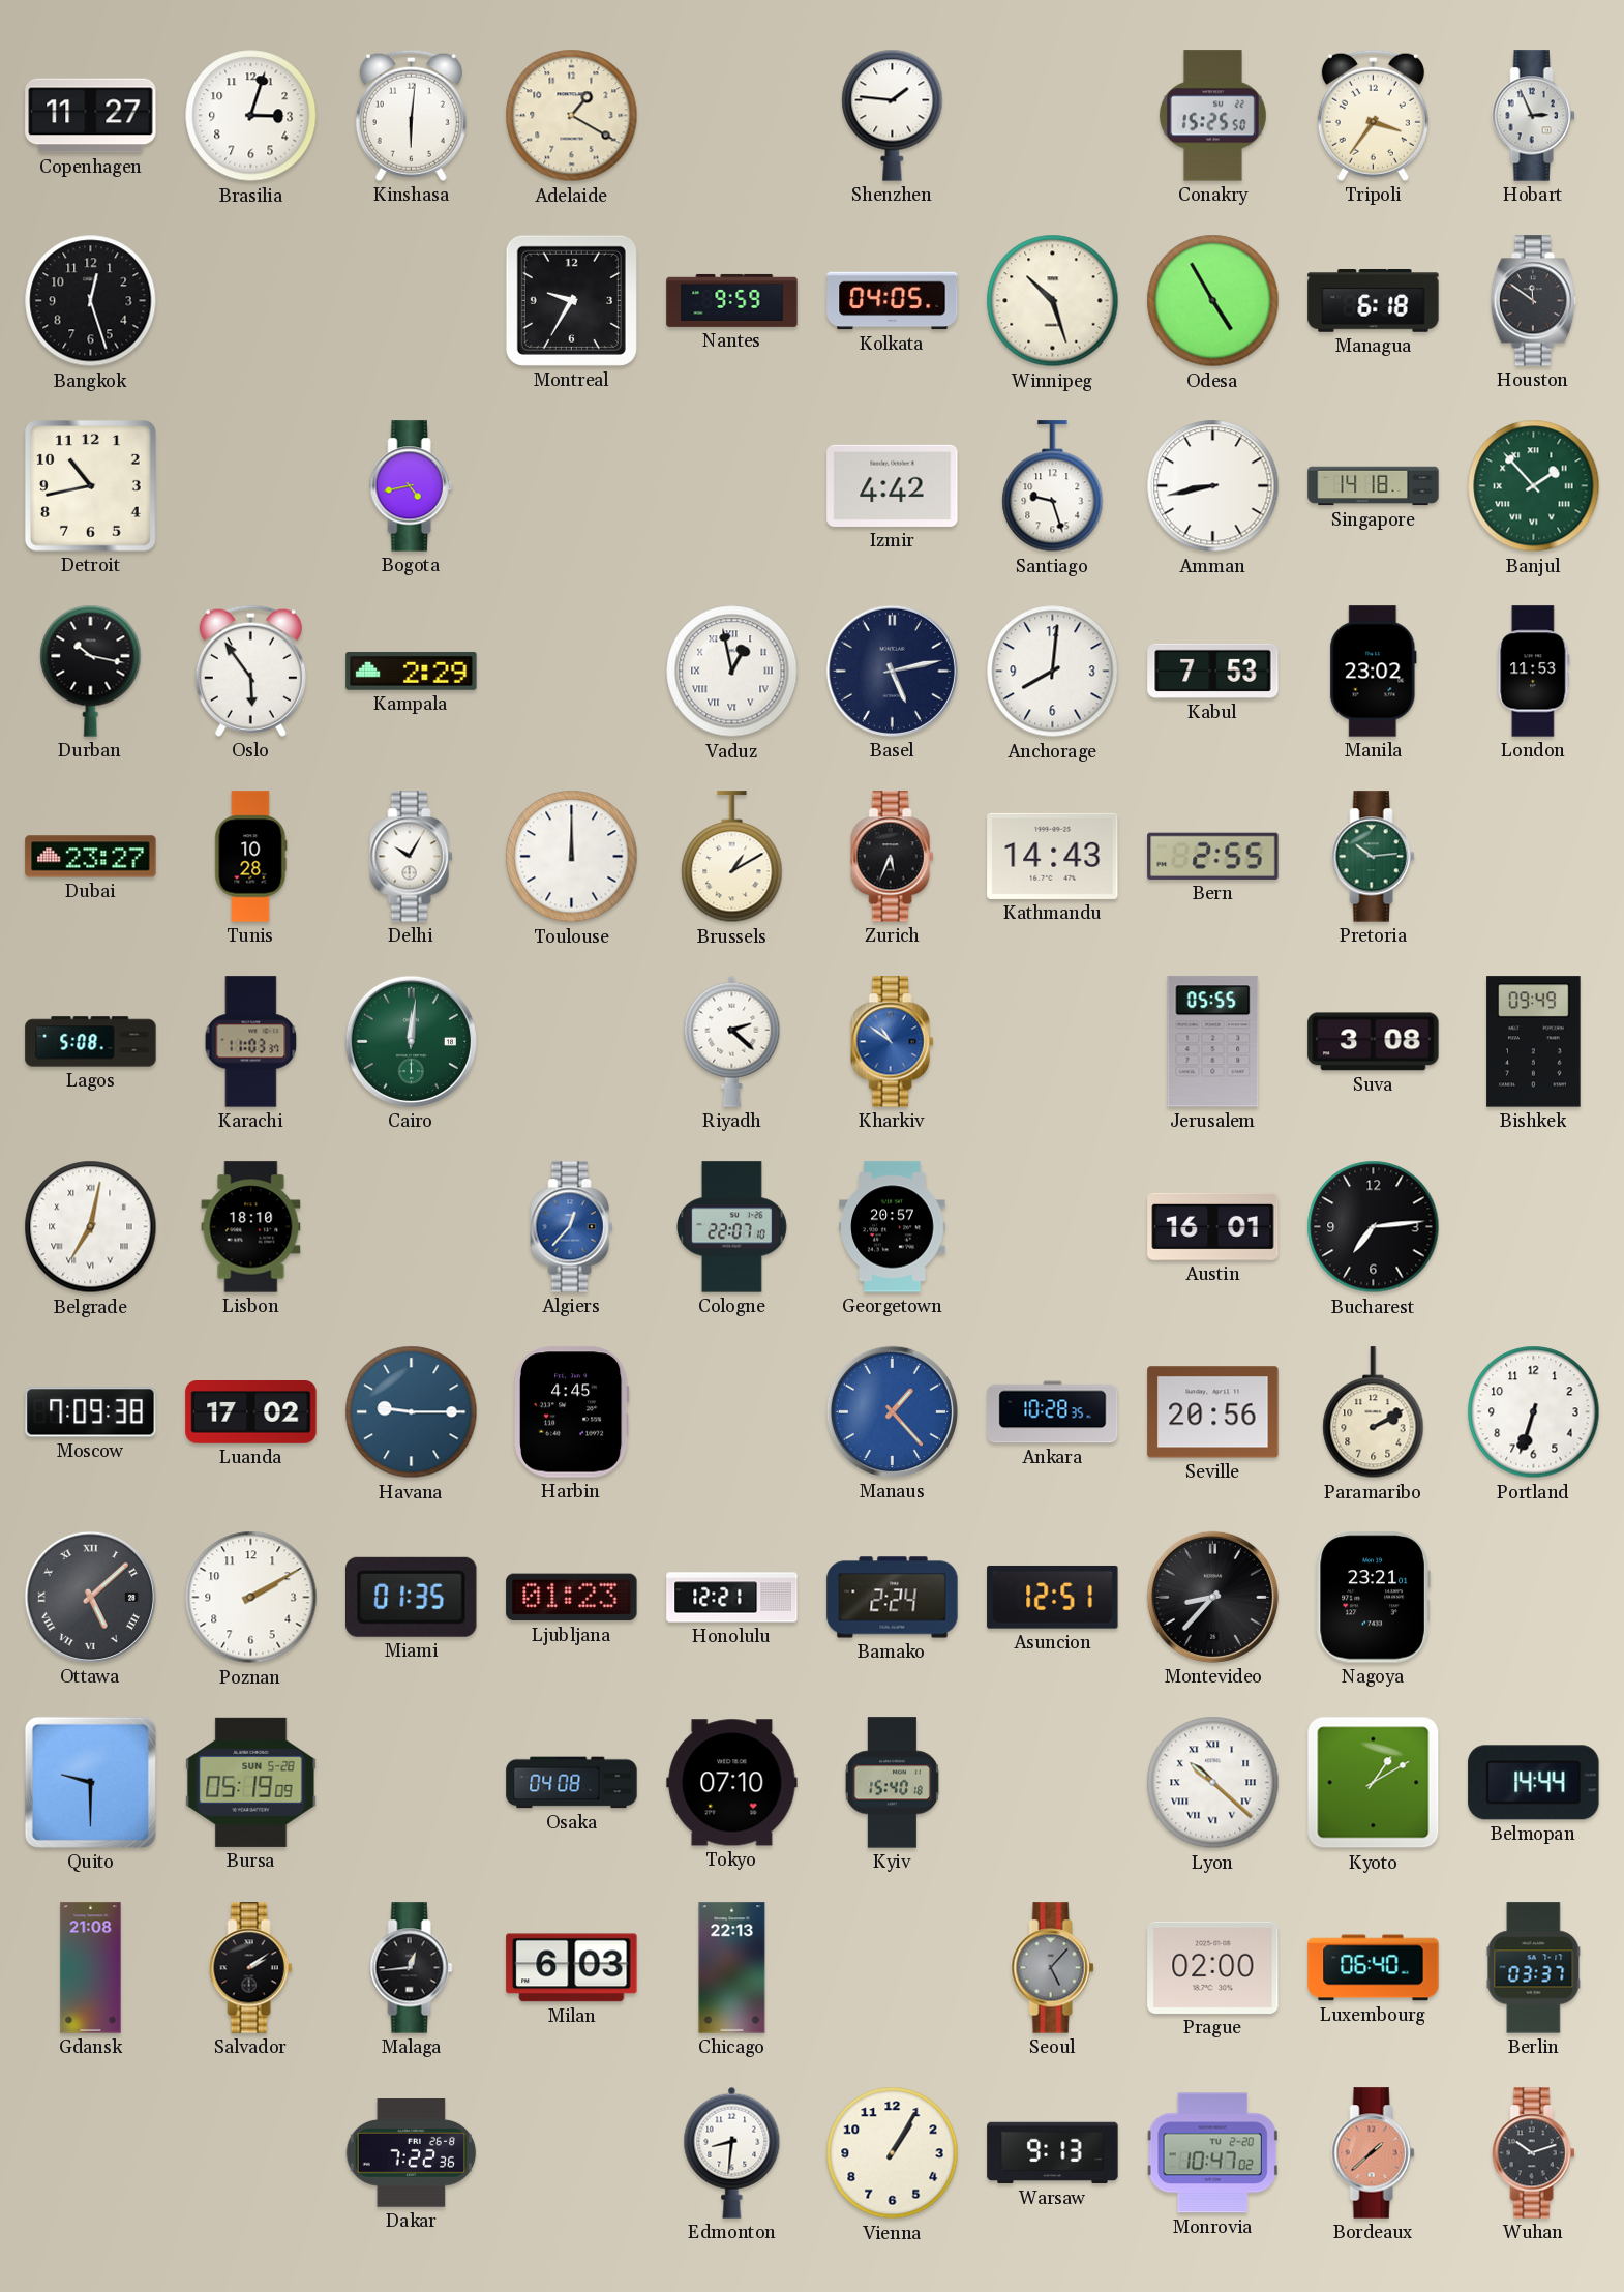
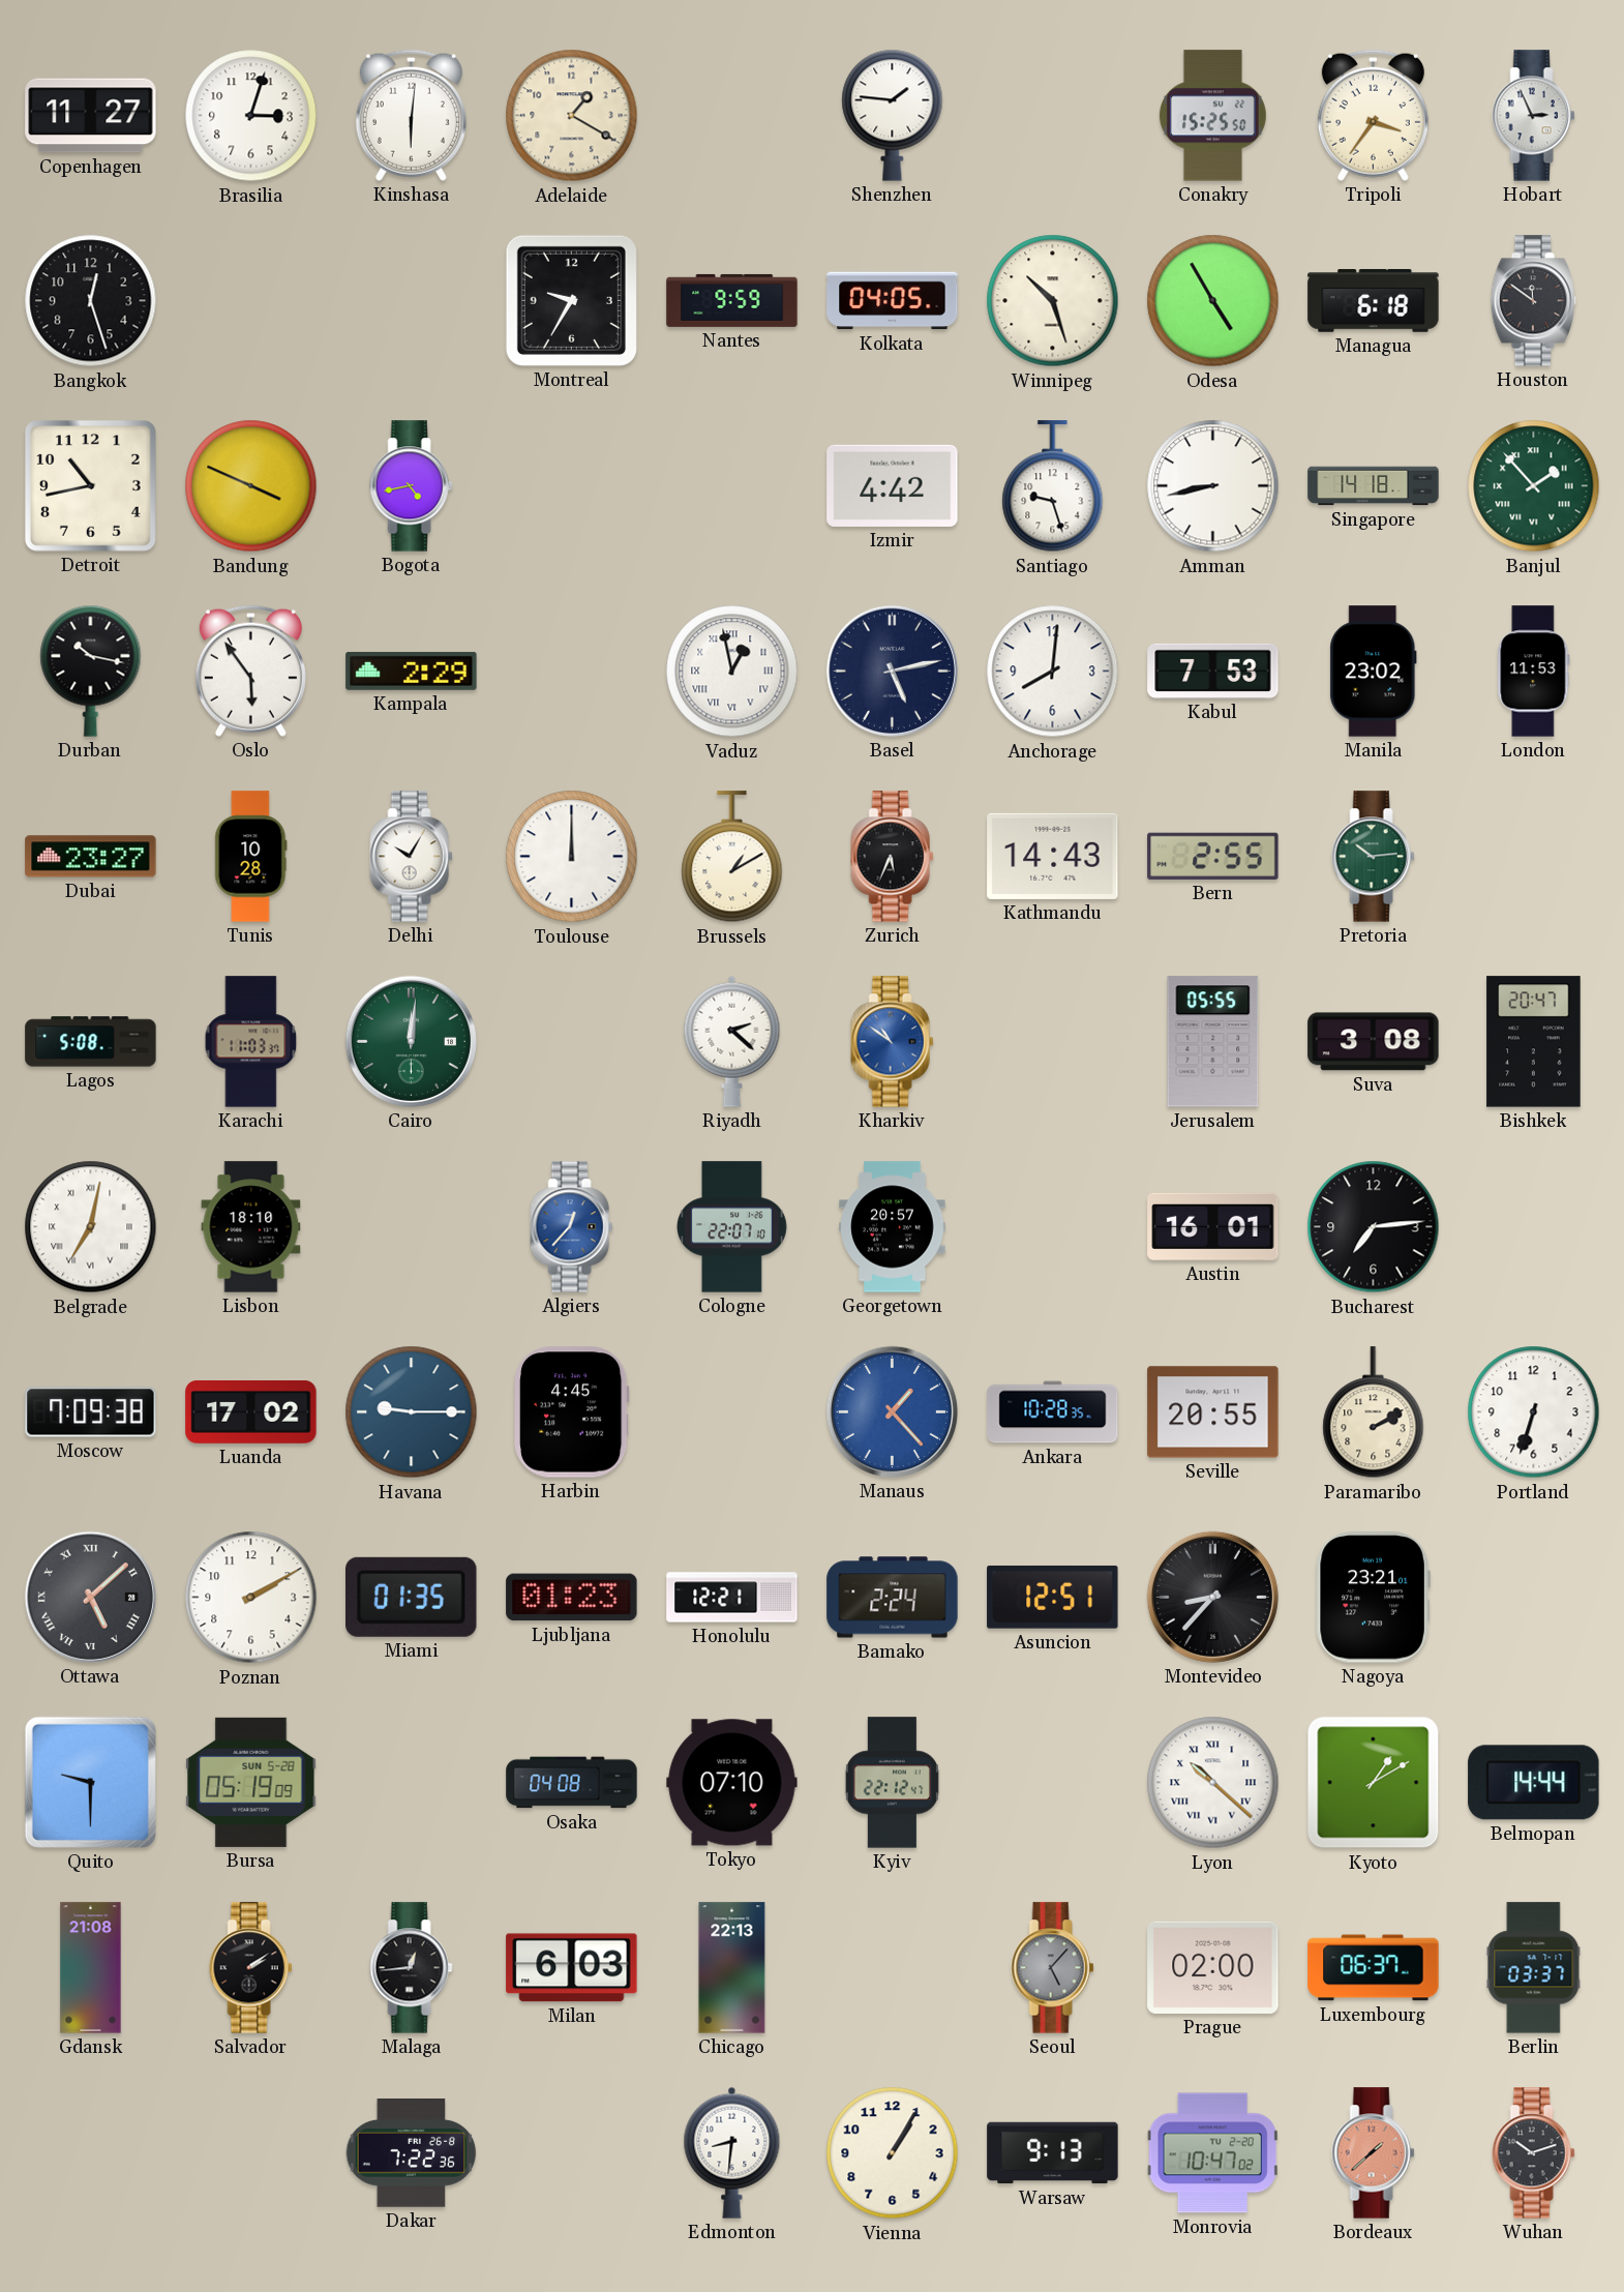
Bandung: none -> 3:49
Bishkek: 09:49 -> 20:47
Seville: 20:56 -> 20:55
Kyiv: 15:40 -> 22:12
Luxembourg: 06:40 -> 06:37
